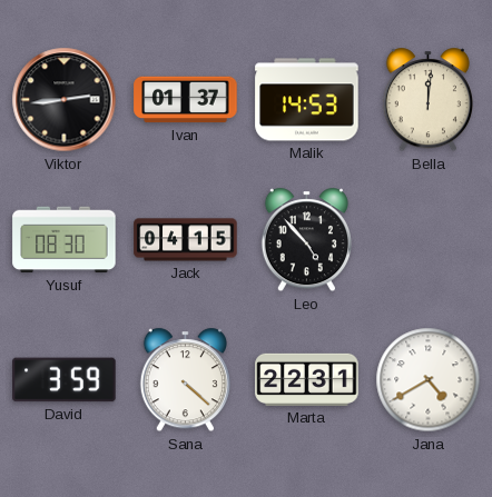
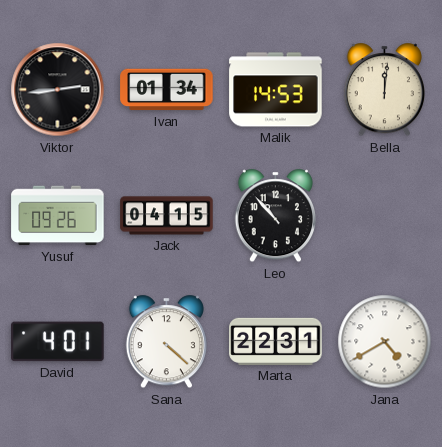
Ivan: 01:37 -> 01:34
Yusuf: 08:30 -> 09:26
Leo: 4:53 -> 10:53
David: 3:59 -> 4:01
